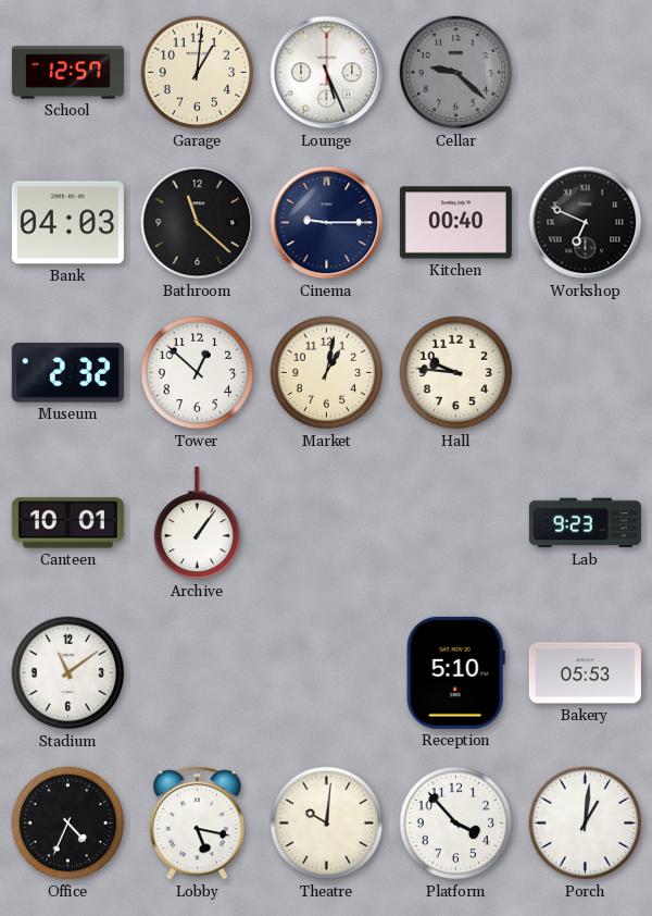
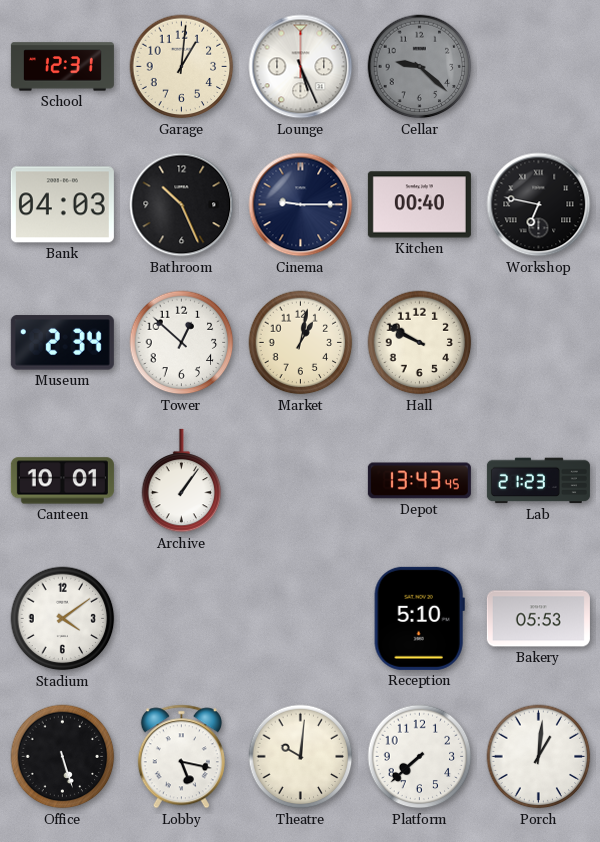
School: 12:57 -> 12:31
Bathroom: 11:22 -> 10:26
Workshop: 6:49 -> 6:47
Museum: 2:32 -> 2:34
Hall: 9:46 -> 9:50
Depot: none -> 13:43
Lab: 9:23 -> 21:23
Stadium: 11:09 -> 4:09
Office: 4:34 -> 5:27
Platform: 3:53 -> 7:38
